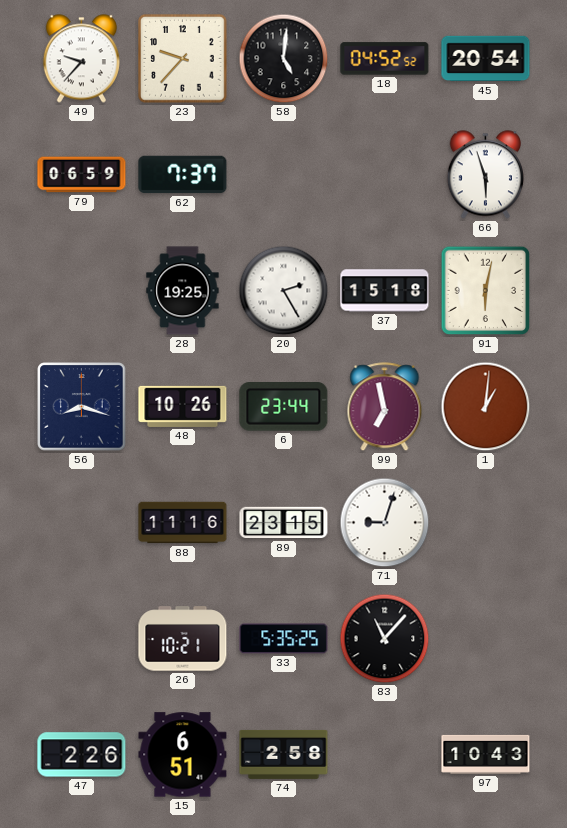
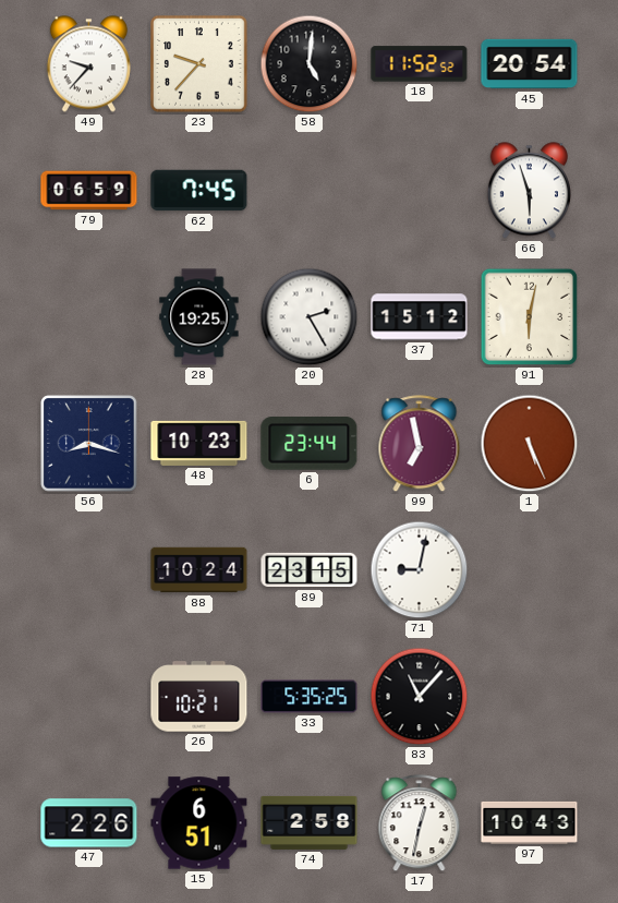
18: 04:52 -> 11:52
62: 7:37 -> 7:45
37: 15:18 -> 15:12
48: 10:26 -> 10:23
1: 1:01 -> 5:26
88: 11:16 -> 10:24
71: 9:03 -> 9:02
17: none -> 12:32
